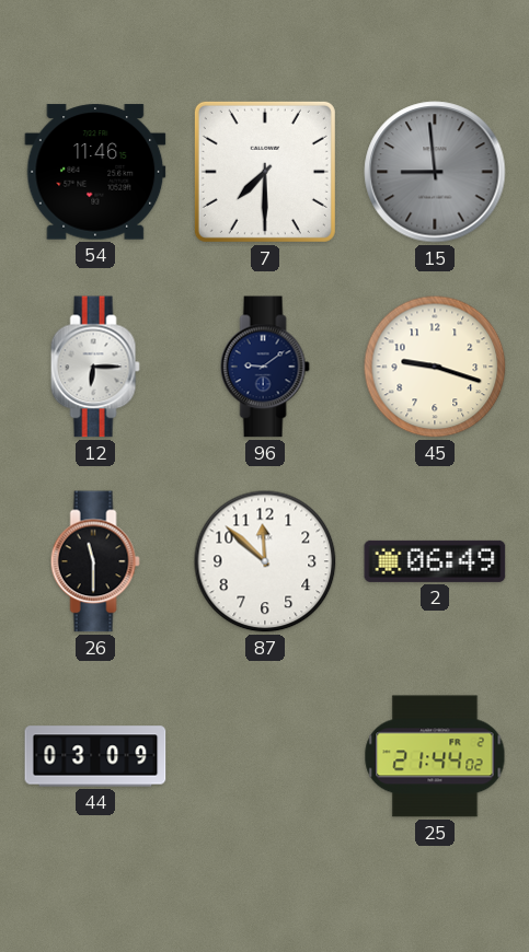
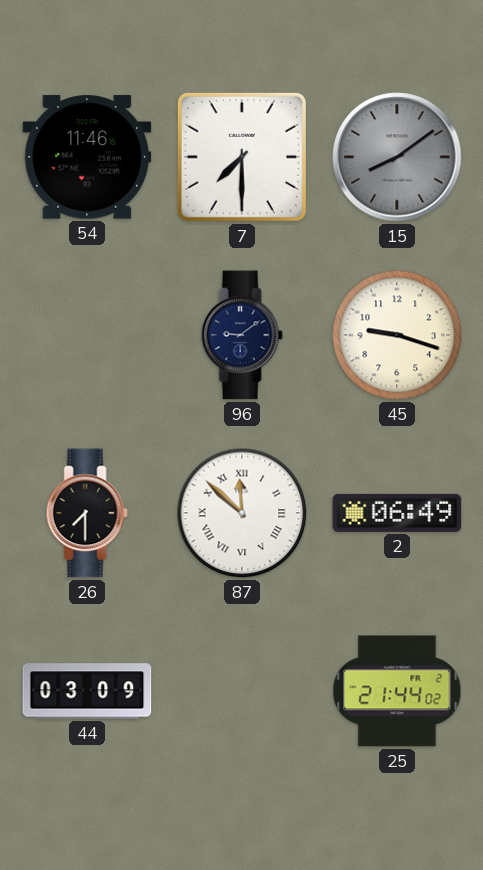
15: 8:59 -> 8:09
12: 6:15 -> none
26: 11:30 -> 7:30
87 numerals: Arabic -> Roman
